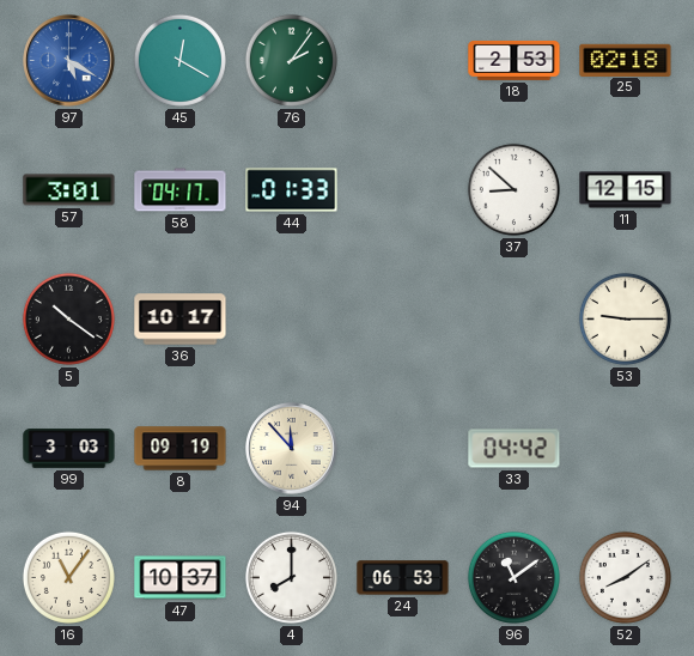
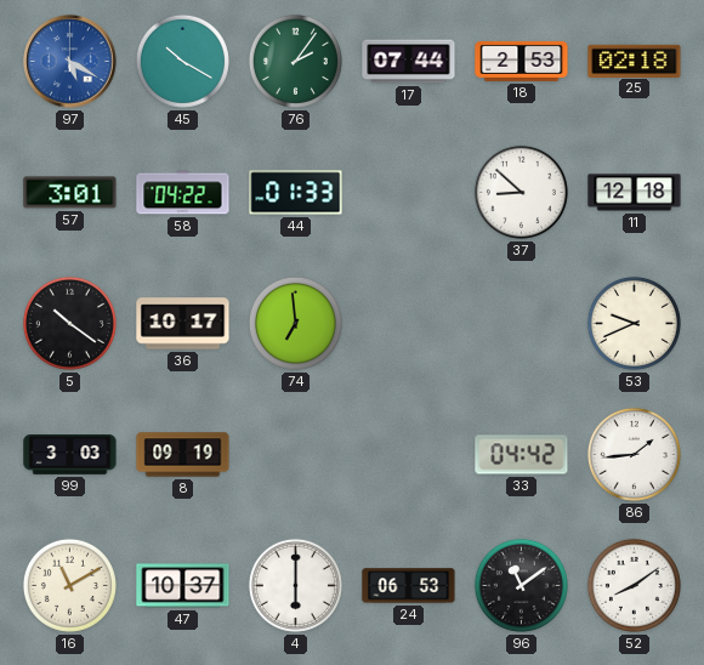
45: 12:20 -> 10:20
17: none -> 07:44
58: 04:17 -> 04:22
11: 12:15 -> 12:18
74: none -> 6:59
53: 9:15 -> 9:41
94: 11:53 -> none
86: none -> 1:44
16: 11:06 -> 11:10
4: 8:00 -> 6:00
